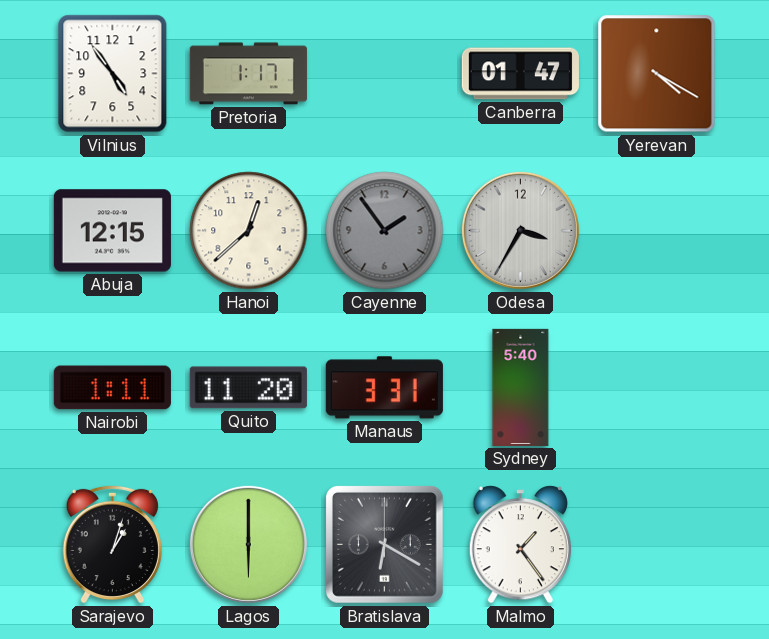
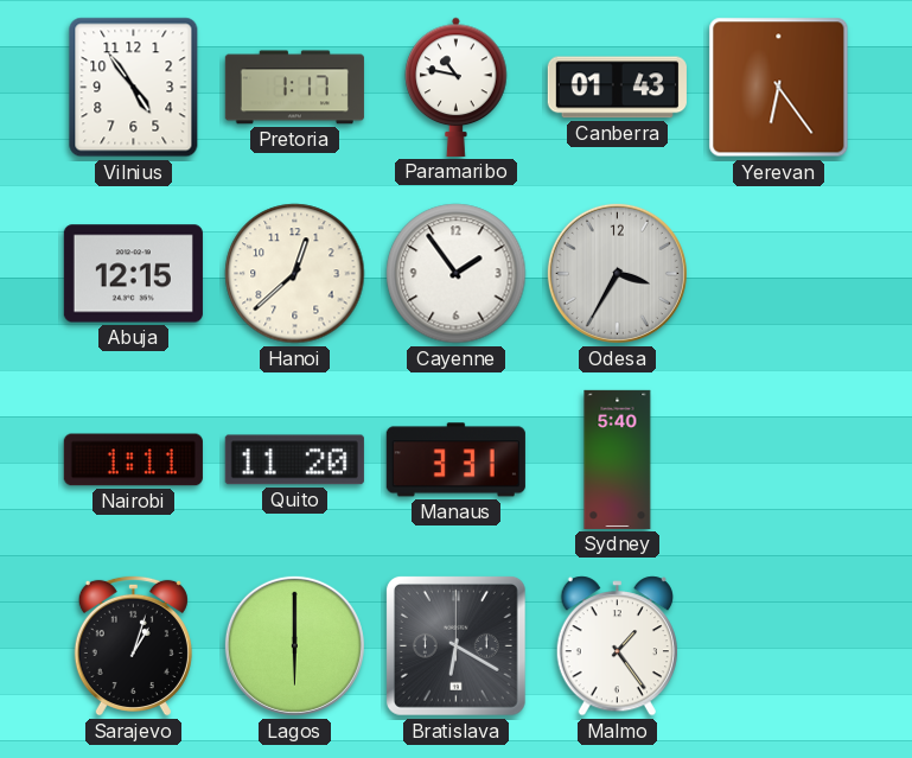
Paramaribo: none -> 10:47
Canberra: 01:47 -> 01:43
Yerevan: 4:20 -> 6:24
Cayenne dial: grey -> white
